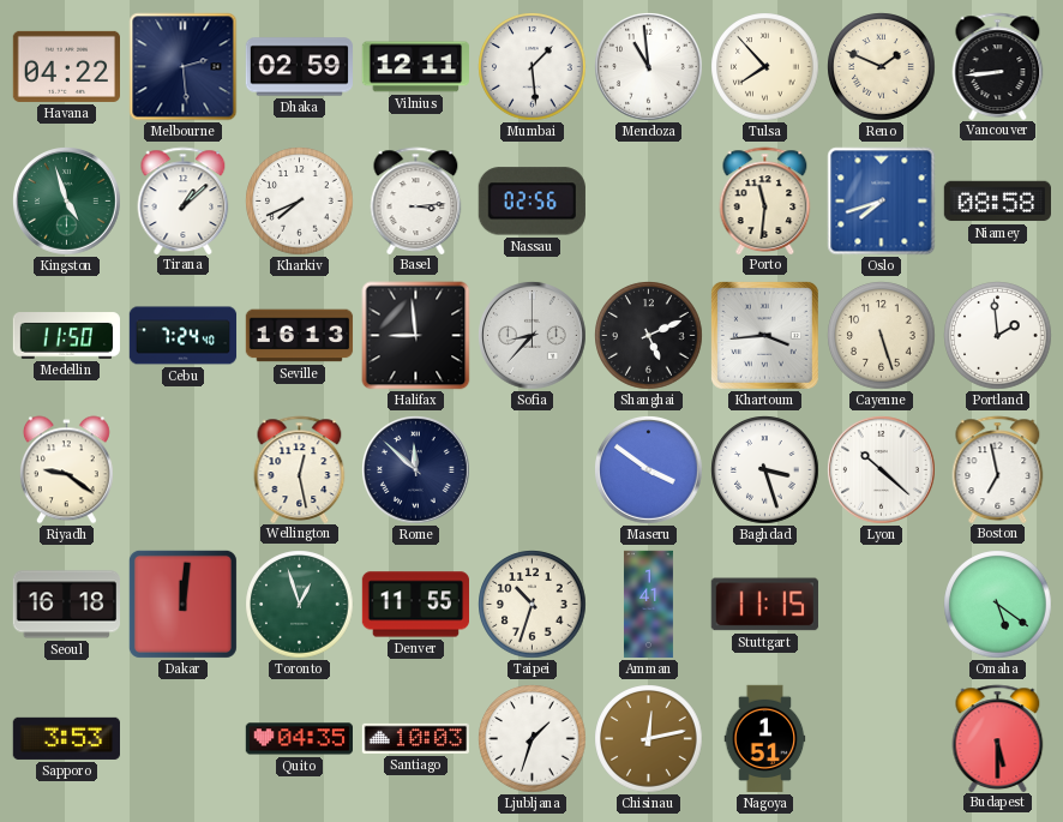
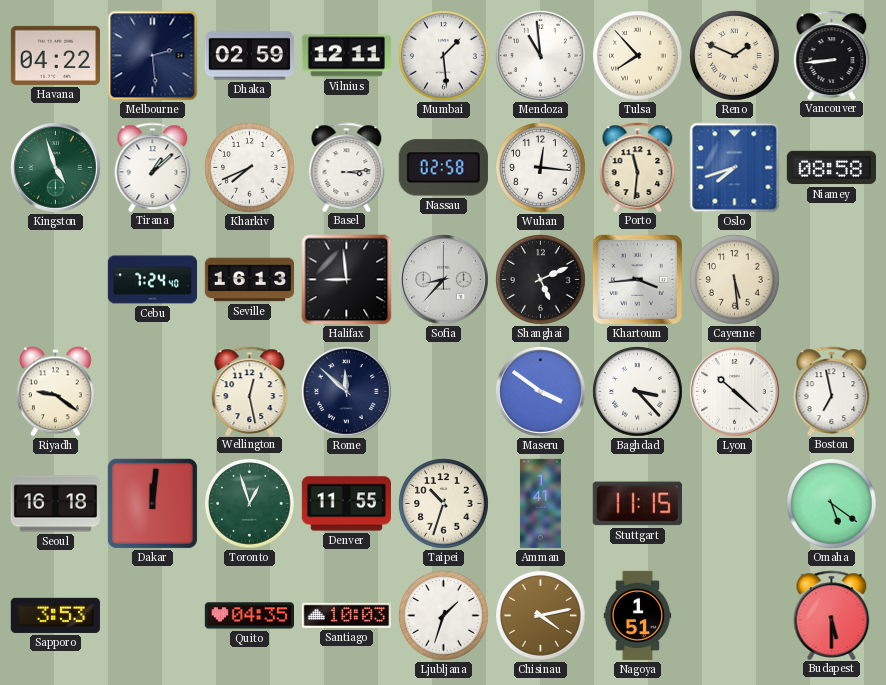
Nassau: 02:56 -> 02:58
Wuhan: none -> 12:16
Medellin: 11:50 -> none
Cayenne: 5:27 -> 5:29
Portland: 1:59 -> none
Baghdad: 3:27 -> 3:23
Chisinau: 12:13 -> 4:13
